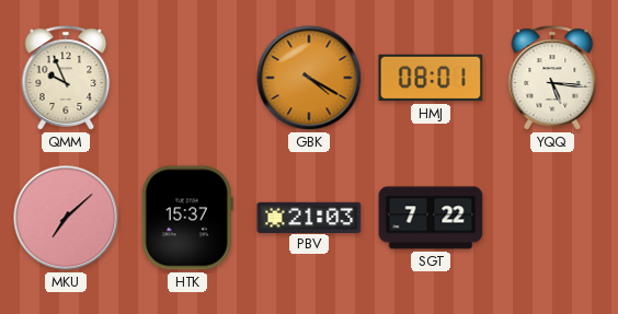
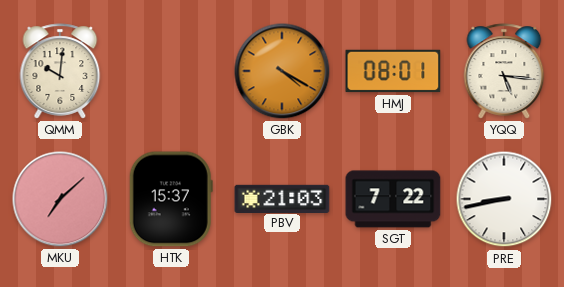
QMM: 9:56 -> 10:01
PRE: none -> 8:43
